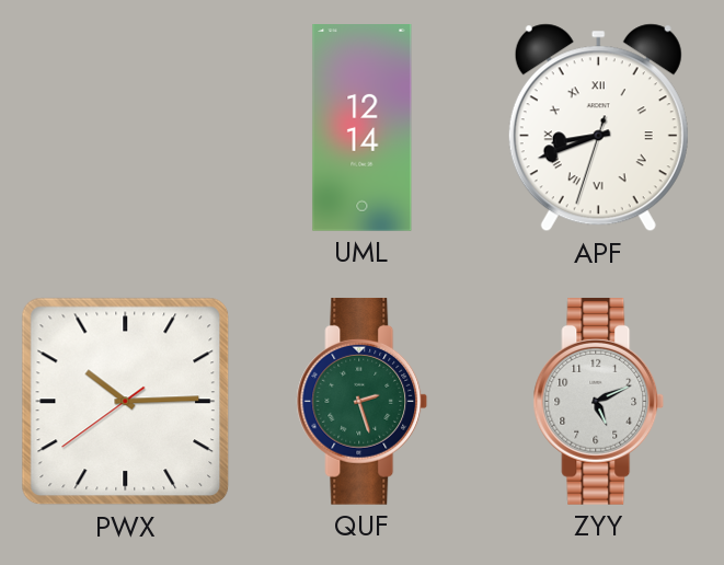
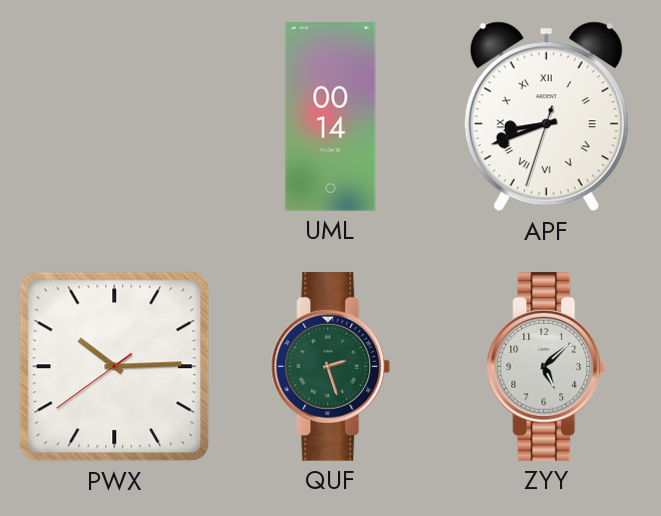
UML: 12:14 -> 00:14
ZYY: 5:11 -> 5:08
